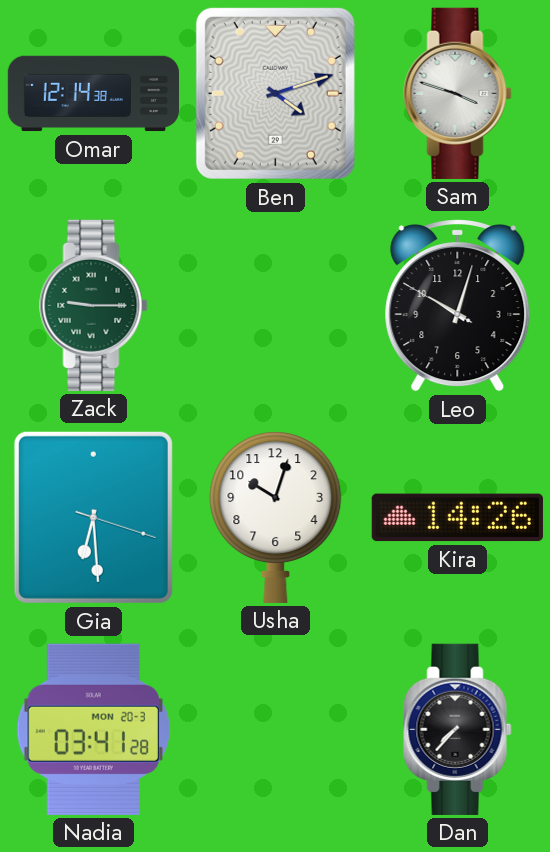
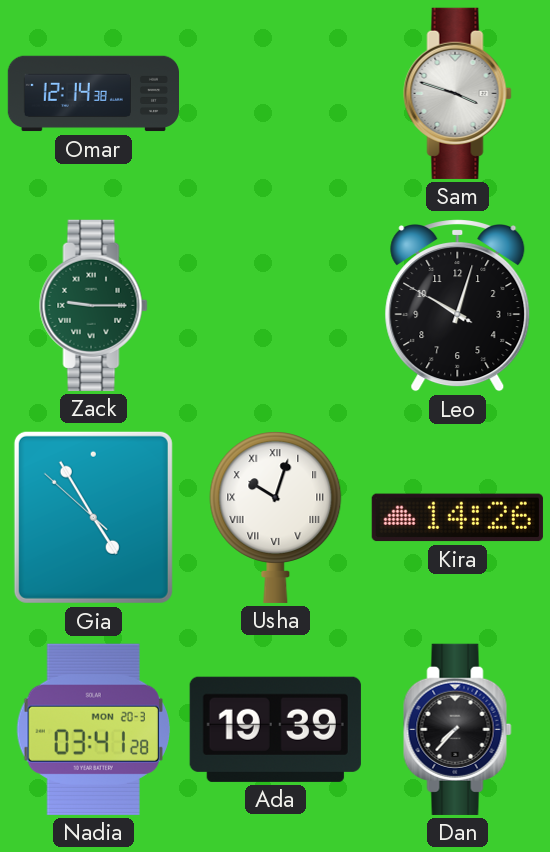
Ben: 4:12 -> none
Gia: 6:29 -> 4:54
Usha numerals: Arabic -> Roman
Ada: none -> 19:39
